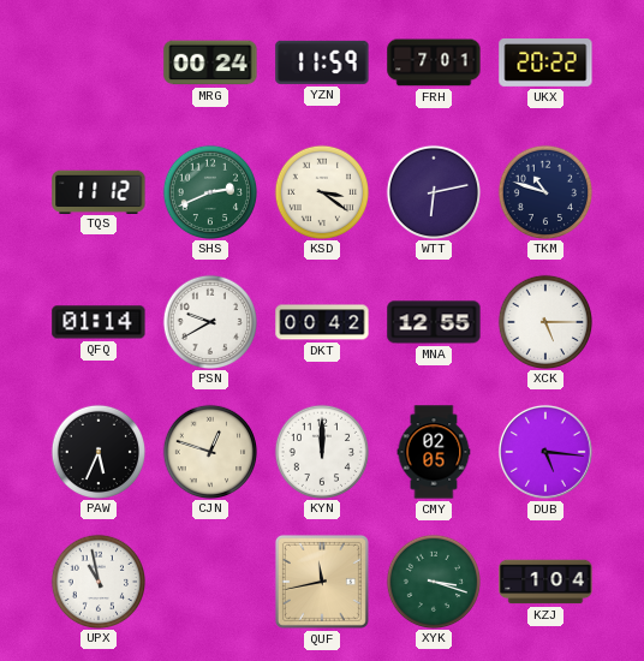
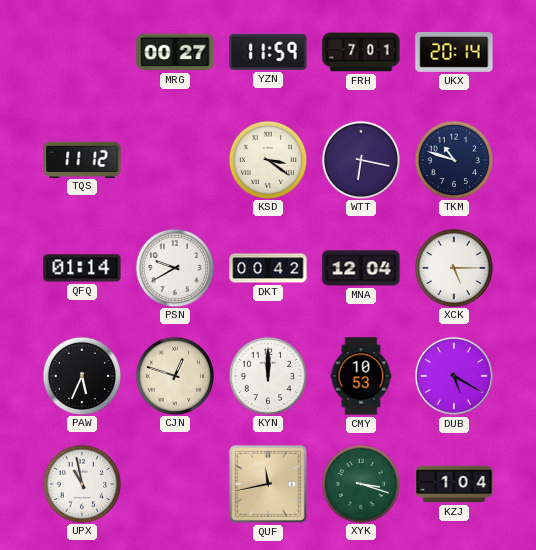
MRG: 00:24 -> 00:27
UKX: 20:22 -> 20:14
SHS: 2:41 -> none
WTT: 6:13 -> 6:17
MNA: 12:55 -> 12:04
CMY: 02:05 -> 10:53
DUB: 5:16 -> 5:20
